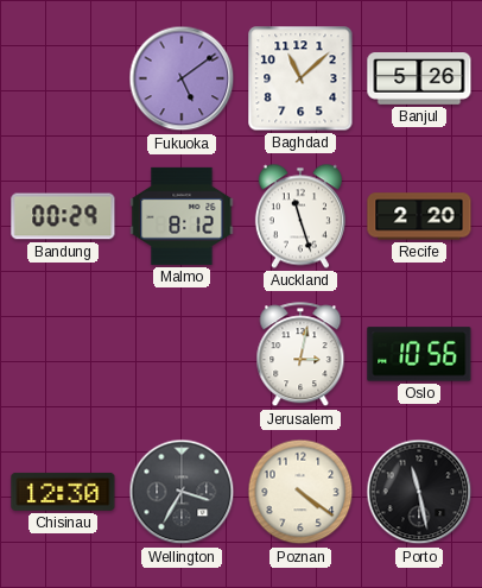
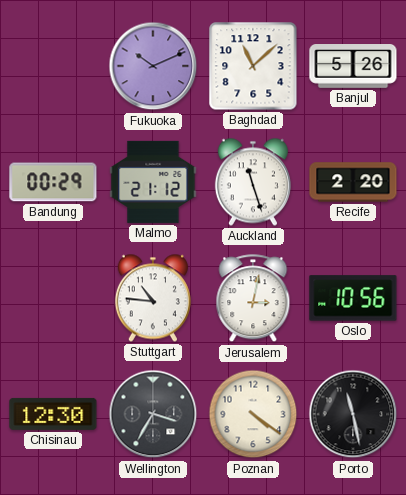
Fukuoka: 5:09 -> 10:11
Malmo: 8:12 -> 21:12
Stuttgart: none -> 10:46
